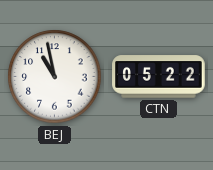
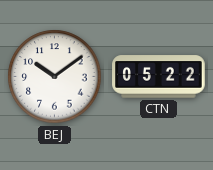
BEJ: 10:58 -> 10:09
